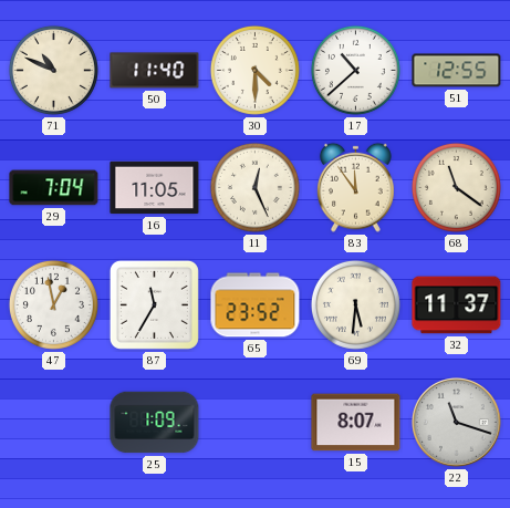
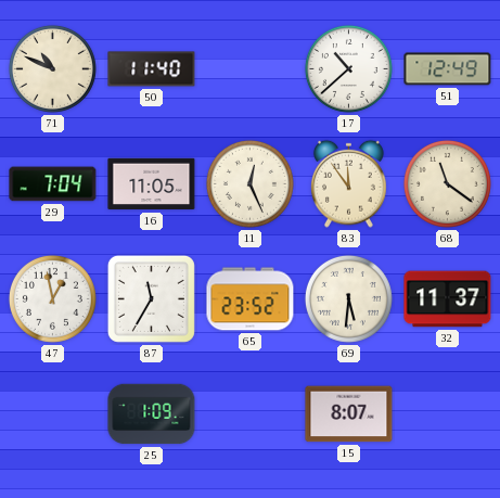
30: 4:30 -> none
51: 12:55 -> 12:49
22: 11:18 -> none
